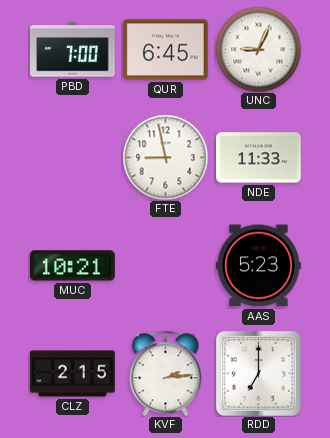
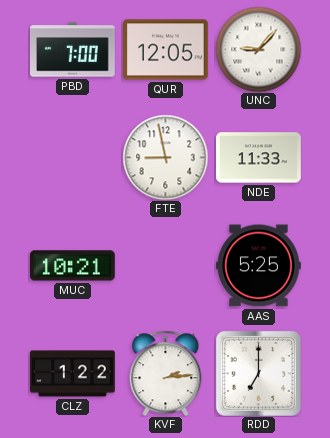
QUR: 6:45 -> 12:05
UNC: 9:04 -> 9:07
AAS: 5:23 -> 5:25
CLZ: 2:15 -> 1:22
